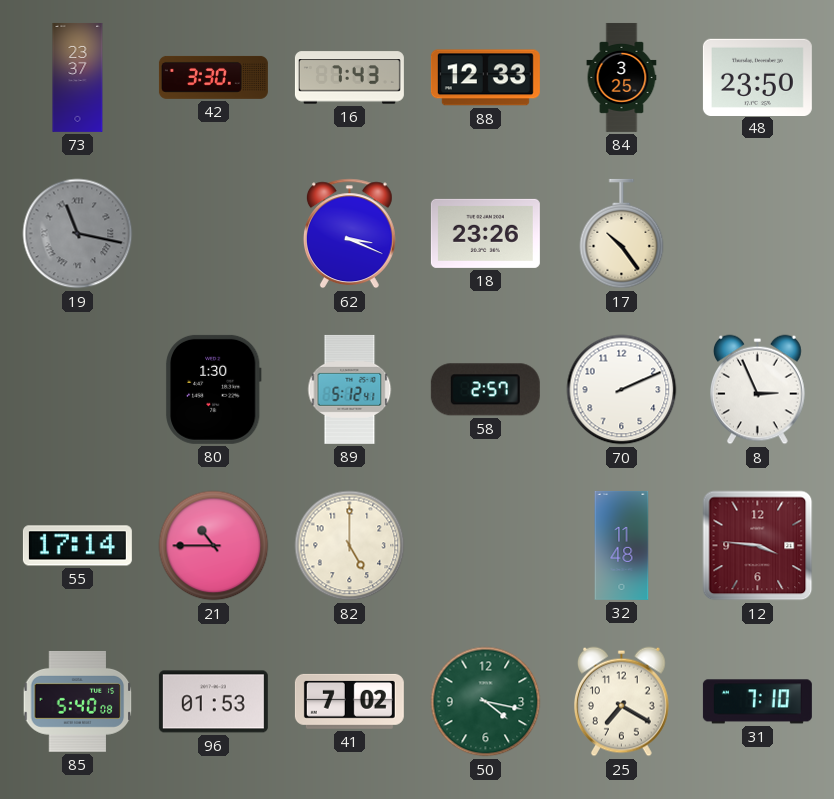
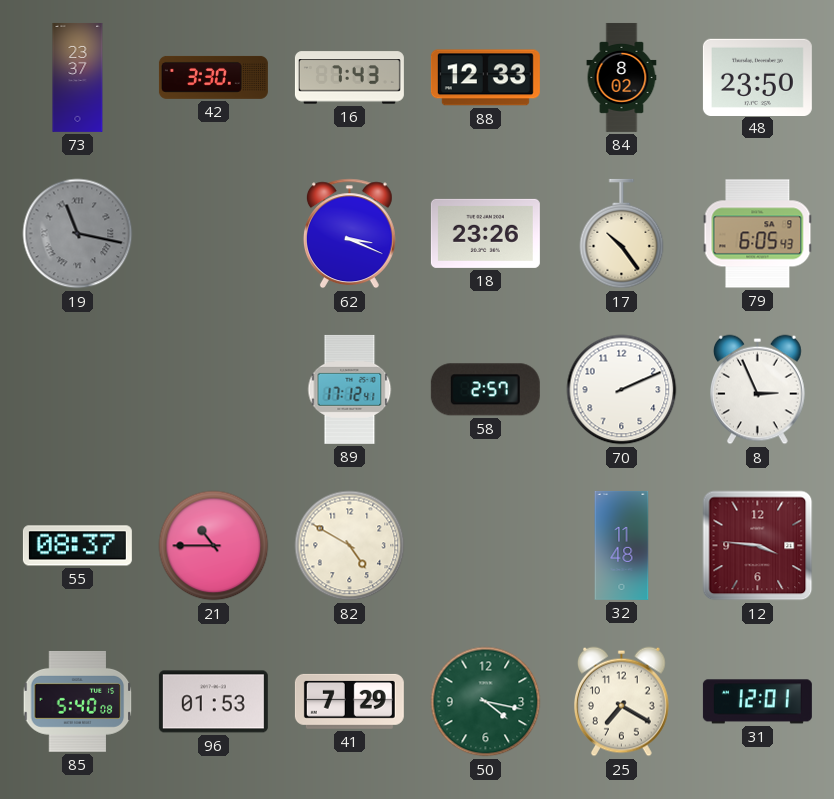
84: 3:25 -> 8:02
79: none -> 6:05
80: 1:30 -> none
89: 5:12 -> 17:12
55: 17:14 -> 08:37
82: 5:00 -> 4:50
41: 7:02 -> 7:29
31: 7:10 -> 12:01
